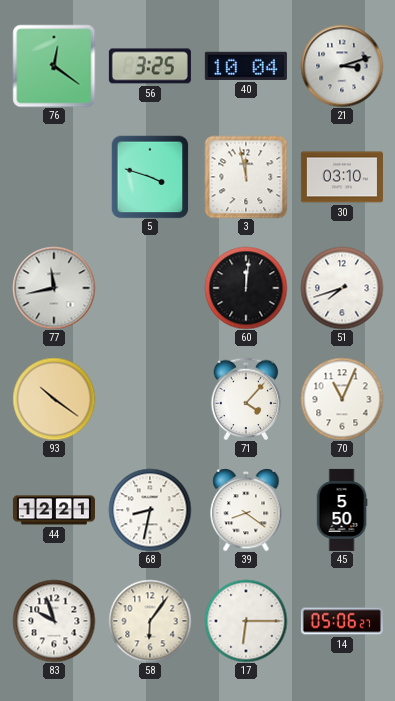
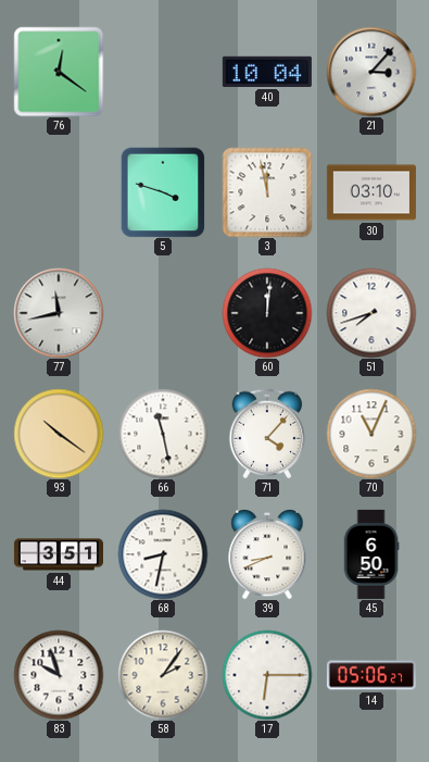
56: 3:25 -> none
21: 3:12 -> 3:07
66: none -> 11:28
44: 12:21 -> 3:51
39: 8:21 -> 8:41
45: 5:50 -> 6:50
58: 6:06 -> 2:06
